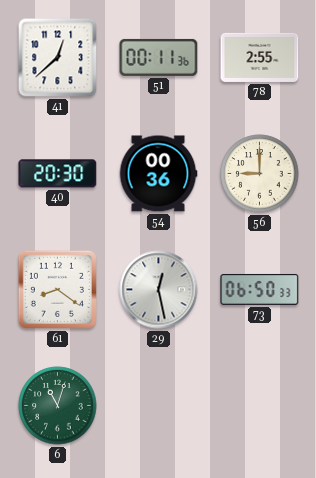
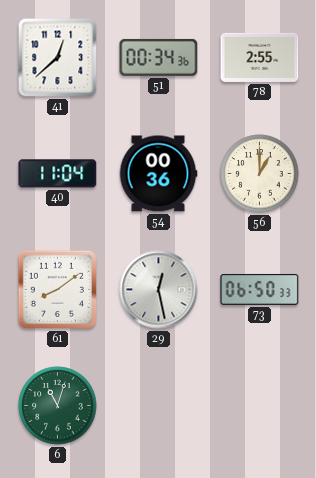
51: 00:11 -> 00:34
40: 20:30 -> 11:04
56: 9:00 -> 1:00
61: 8:21 -> 8:09
